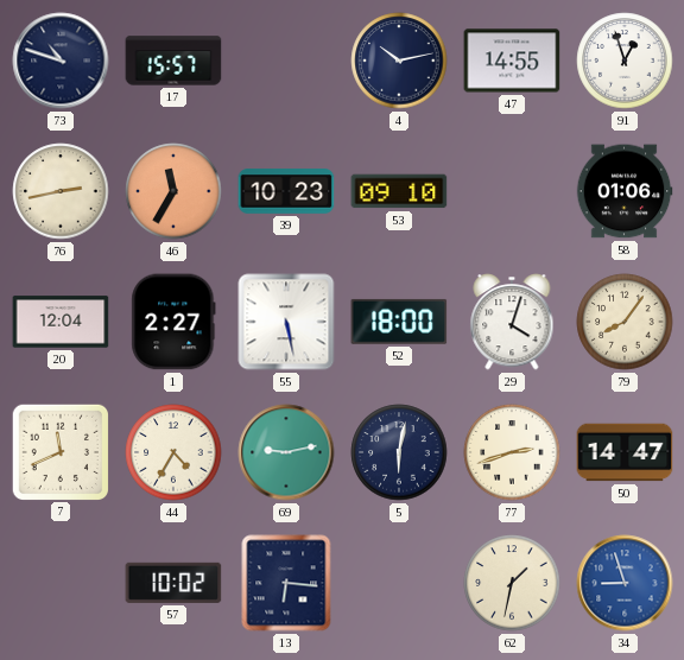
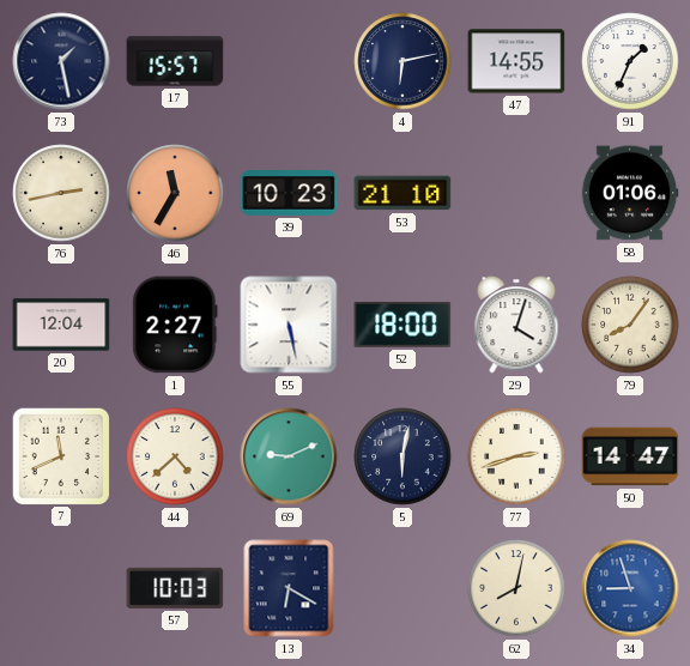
73: 10:48 -> 1:28
4: 10:13 -> 6:13
91: 12:57 -> 1:34
53: 09:10 -> 21:10
44: 4:35 -> 4:38
69: 9:13 -> 9:11
57: 10:02 -> 10:03
13: 6:16 -> 6:20
62: 1:32 -> 8:02
